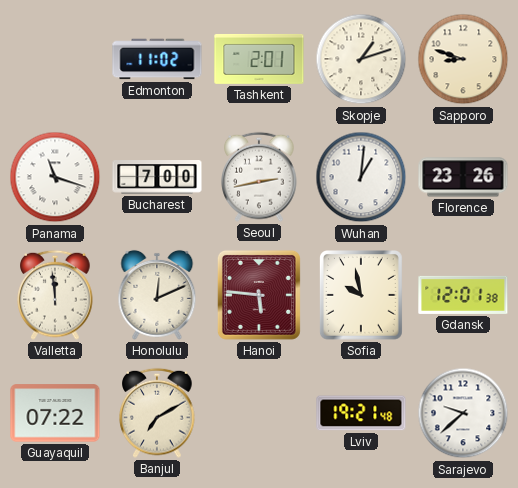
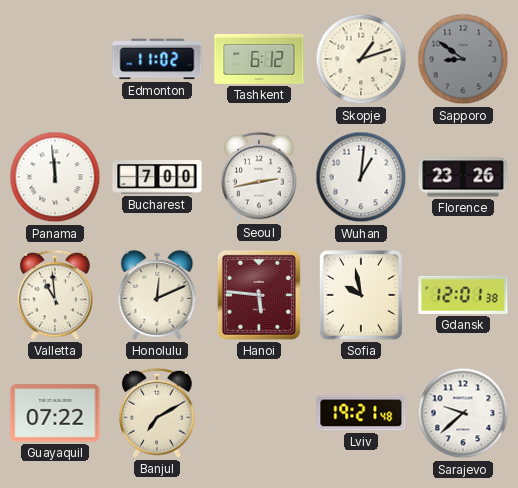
Tashkent: 2:01 -> 6:12
Sapporo: 8:48 -> 8:51
Sapporo dial: cream -> grey
Panama: 11:18 -> 11:59
Valletta: 11:59 -> 10:59
